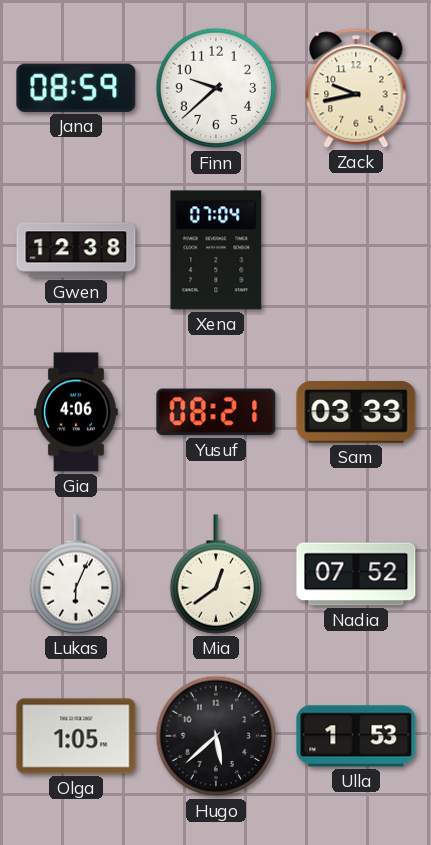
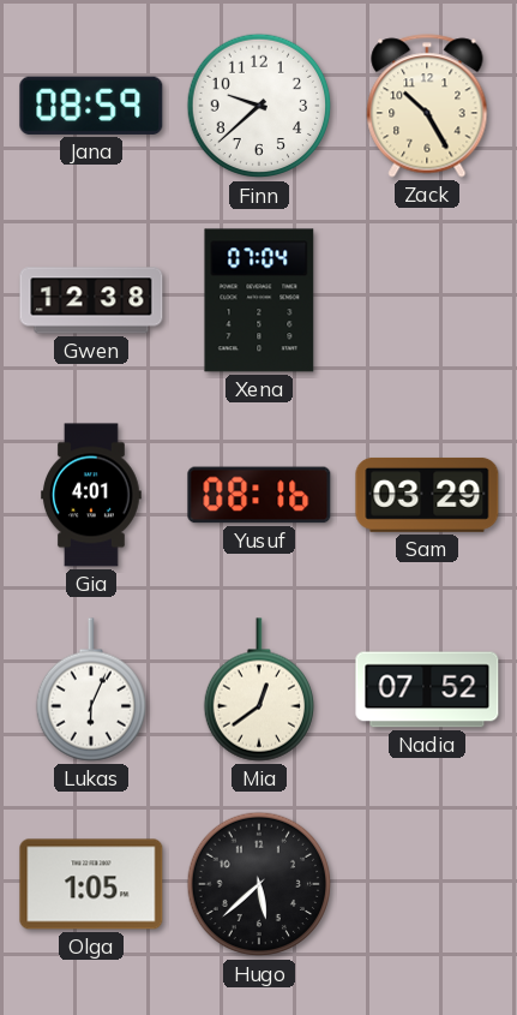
Zack: 9:43 -> 10:25
Gia: 4:06 -> 4:01
Yusuf: 08:21 -> 08:16
Sam: 03:33 -> 03:29
Ulla: 1:53 -> none
